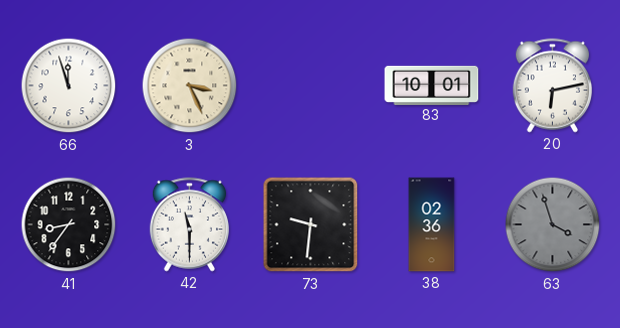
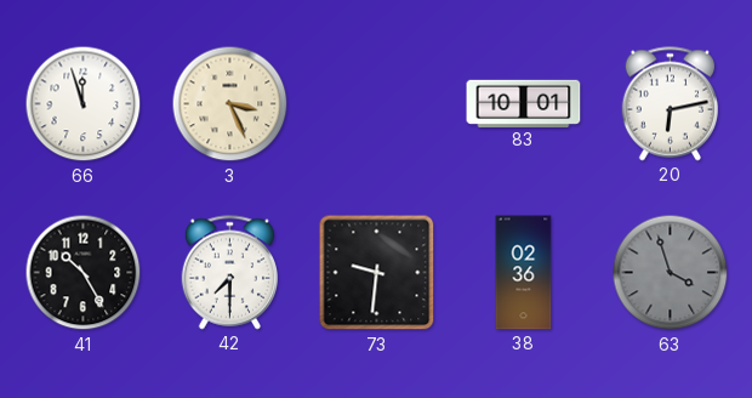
41: 8:36 -> 10:25
42: 11:30 -> 7:30
